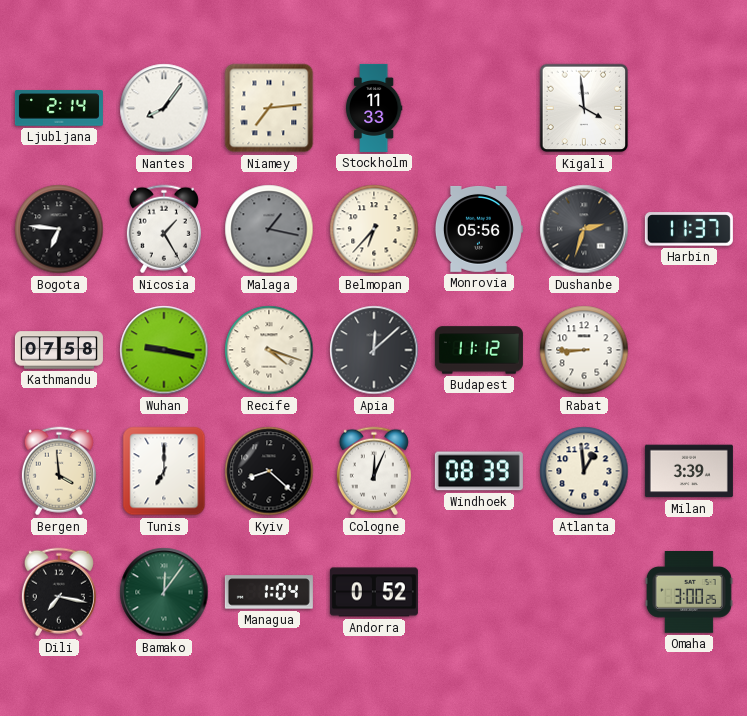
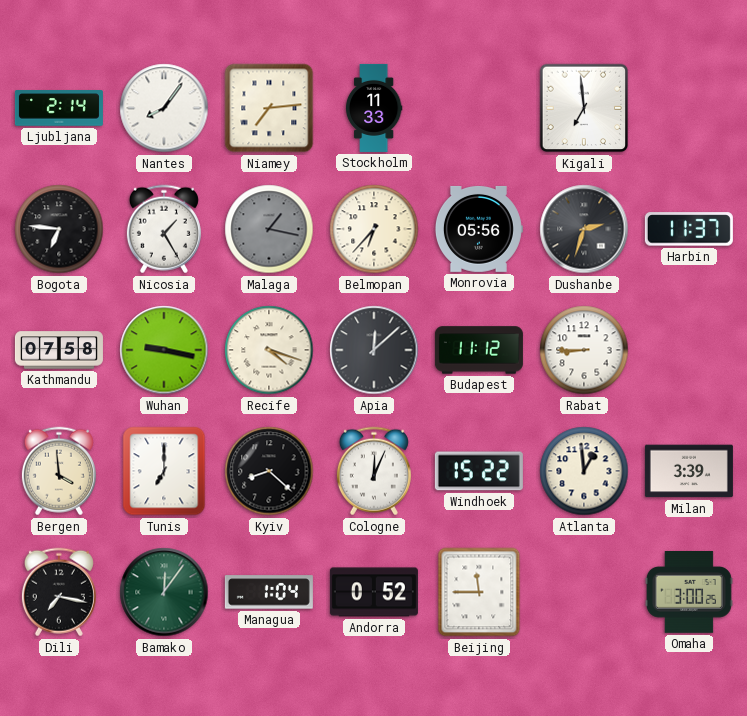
Kigali: 3:59 -> 6:59
Windhoek: 08:39 -> 15:22
Beijing: none -> 11:45
